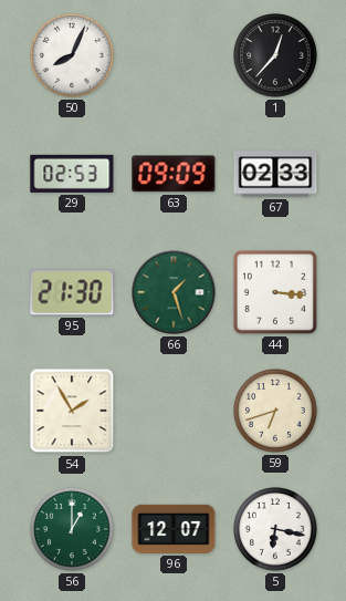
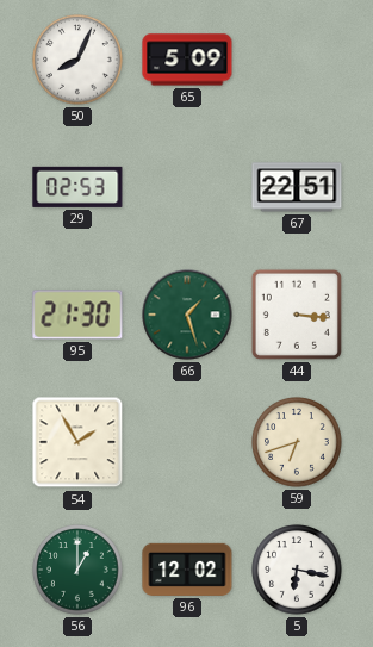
65: none -> 5:09
1: 12:37 -> none
63: 09:09 -> none
67: 02:33 -> 22:51
96: 12:07 -> 12:02
